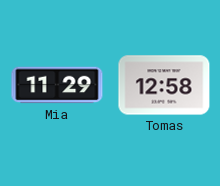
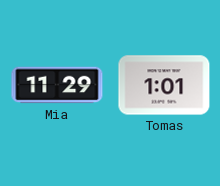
Tomas: 12:58 -> 1:01
